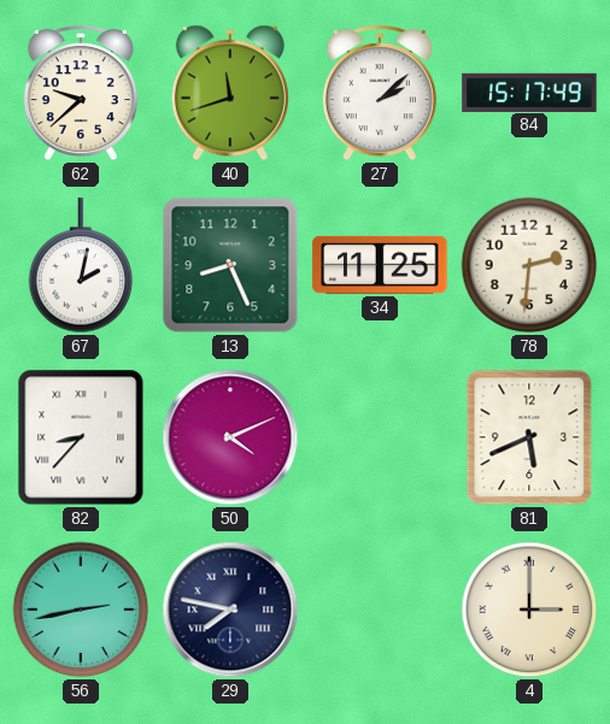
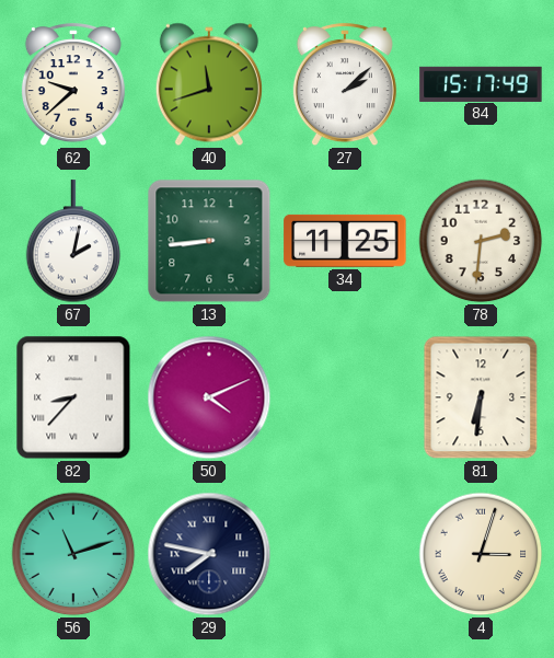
13: 8:26 -> 8:44
81: 5:41 -> 6:31
56: 2:43 -> 11:12
4: 3:00 -> 3:03
